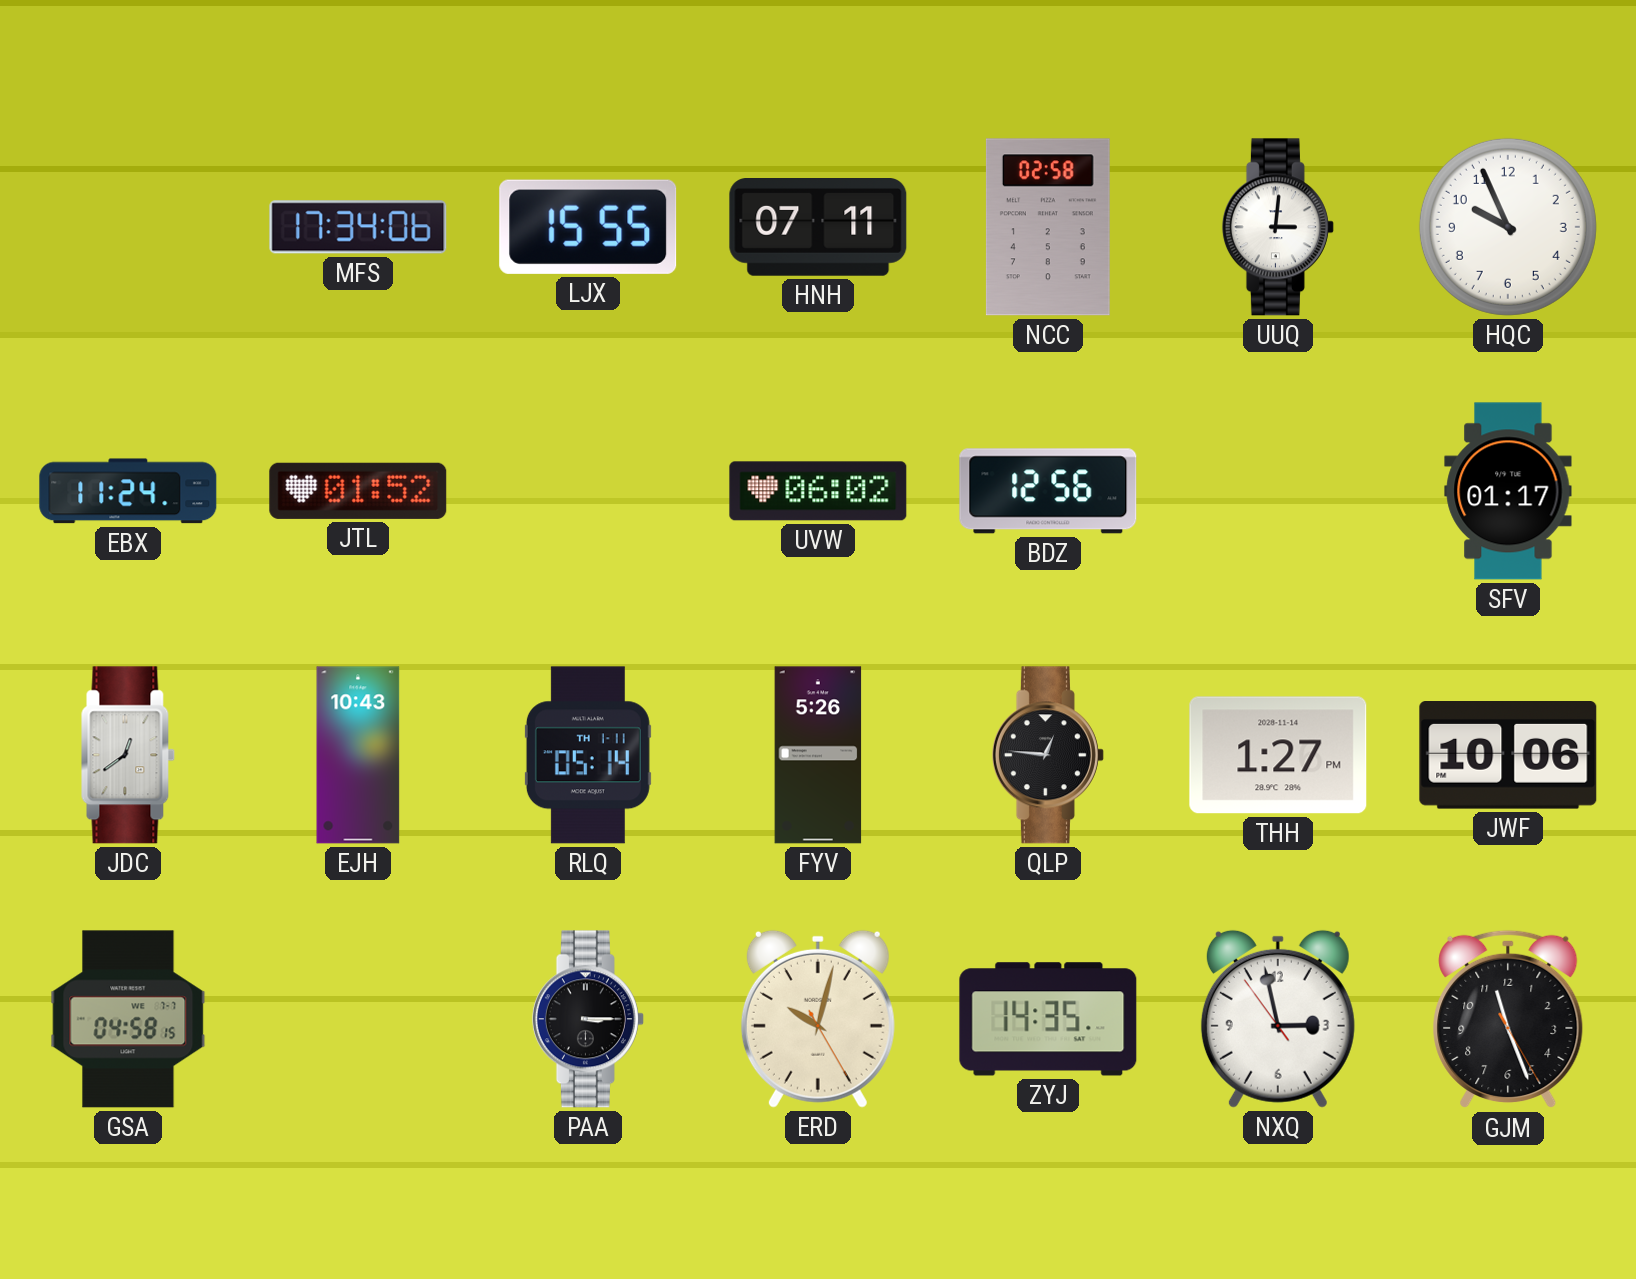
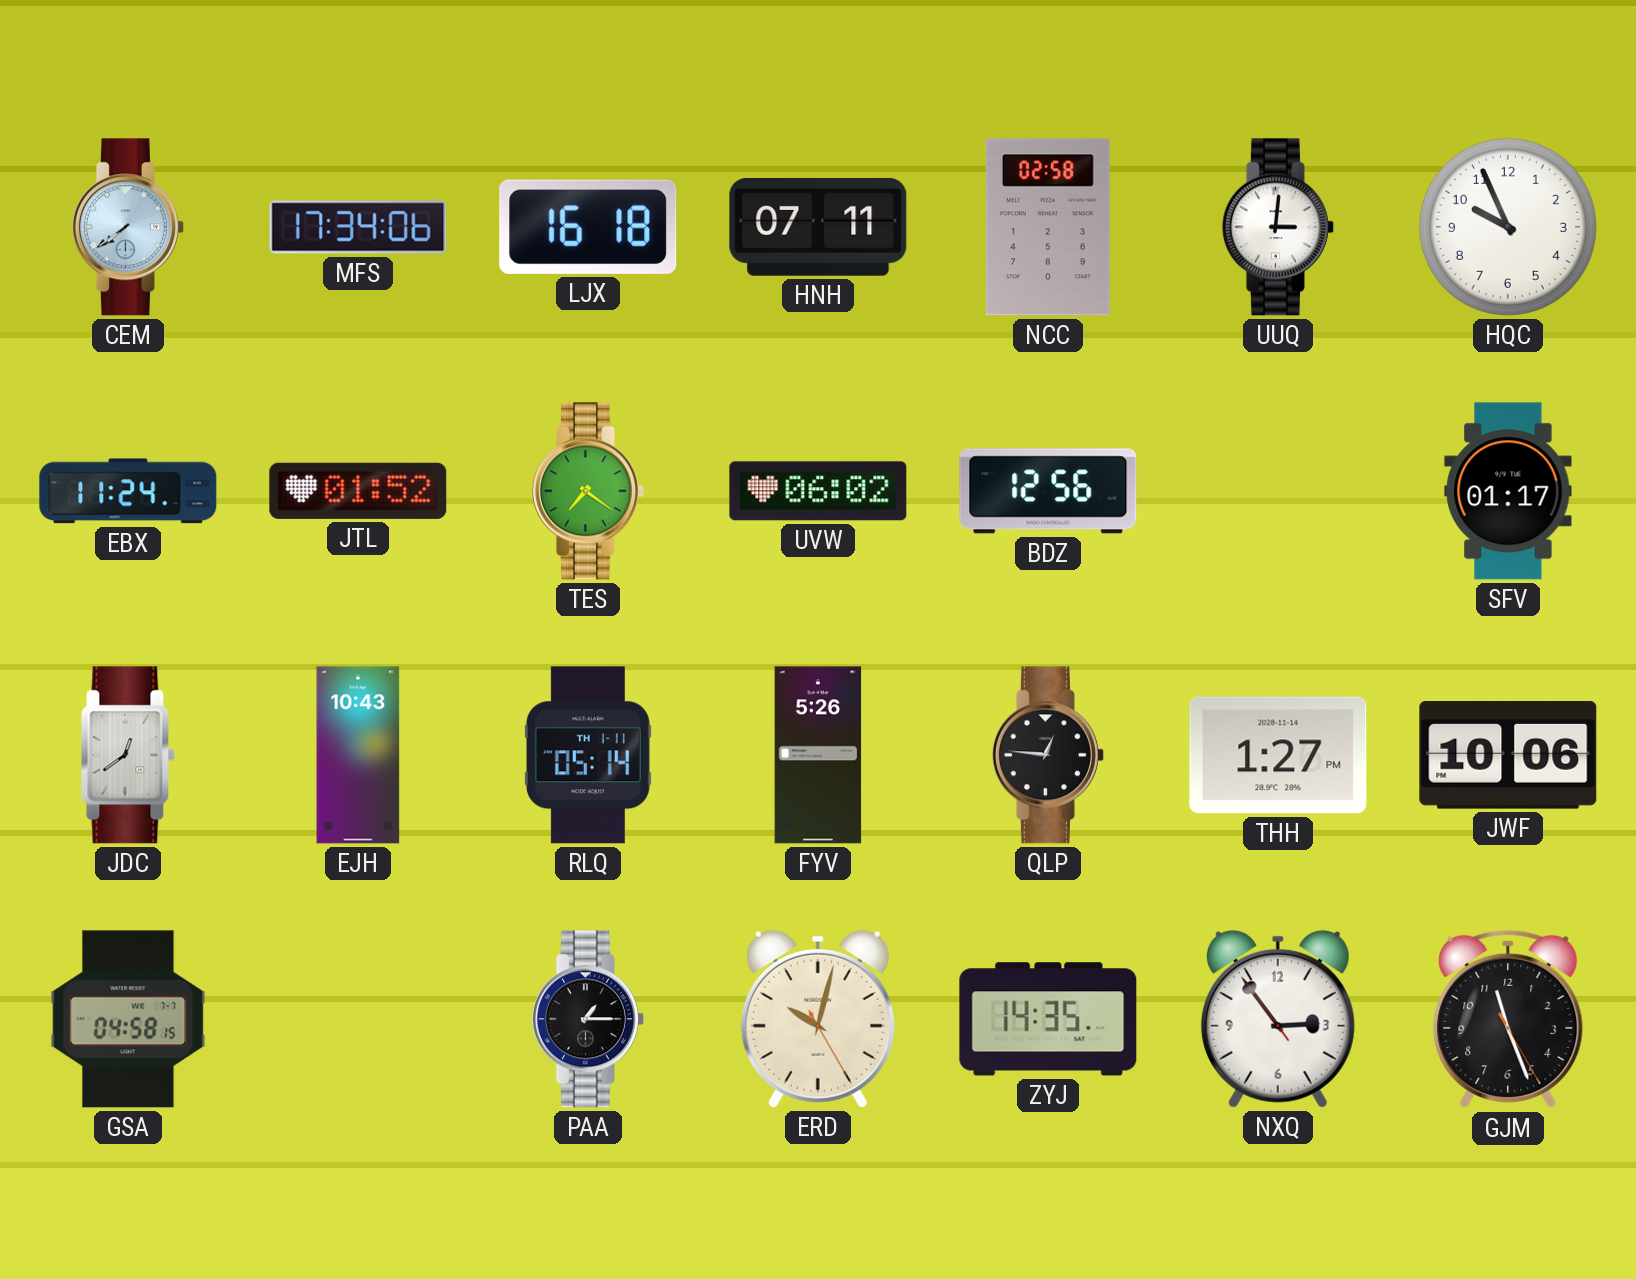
CEM: none -> 7:39
LJX: 15:55 -> 16:18
TES: none -> 7:21
PAA: 3:15 -> 1:15
NXQ: 2:57 -> 2:53
